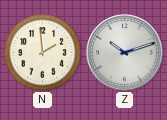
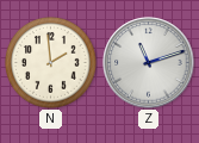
Z: 10:12 -> 11:12
